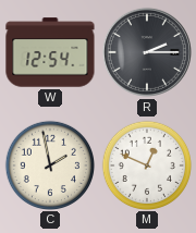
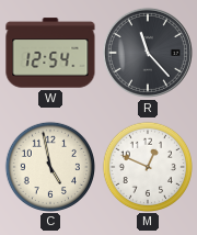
R: 2:15 -> 11:23
C: 1:58 -> 4:58
